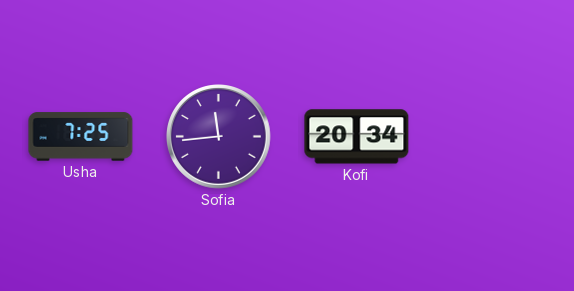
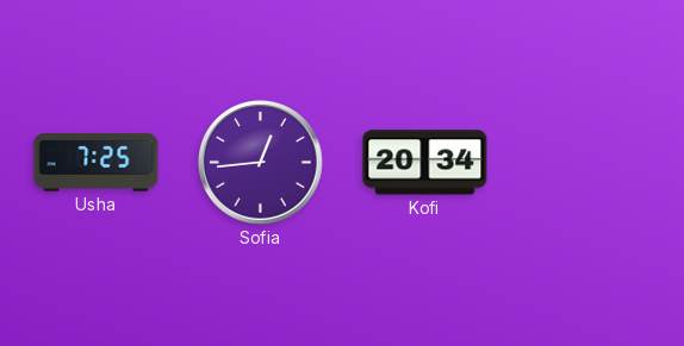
Sofia: 11:44 -> 12:44
